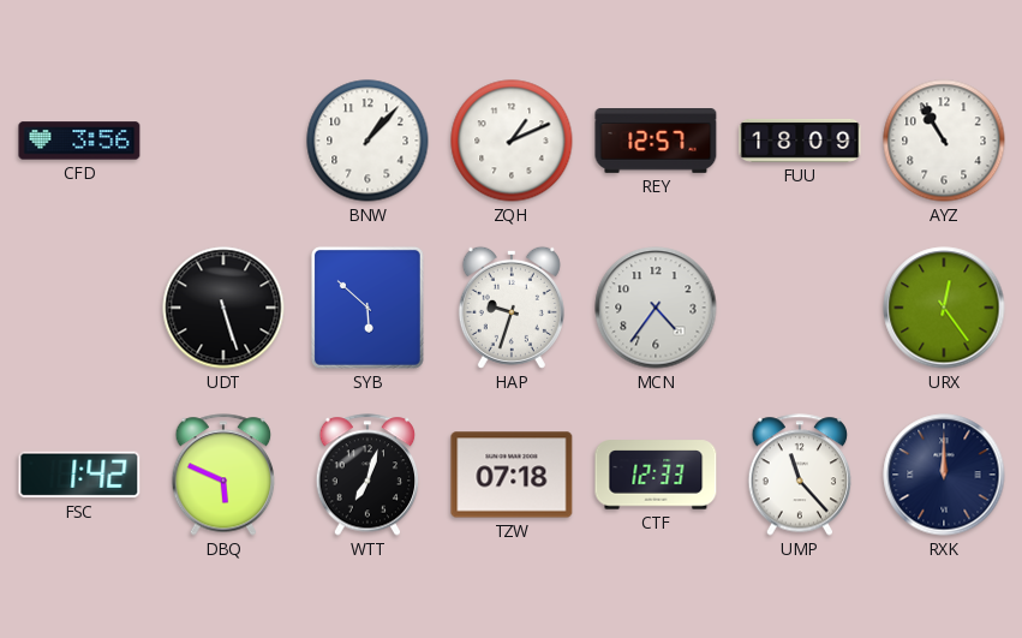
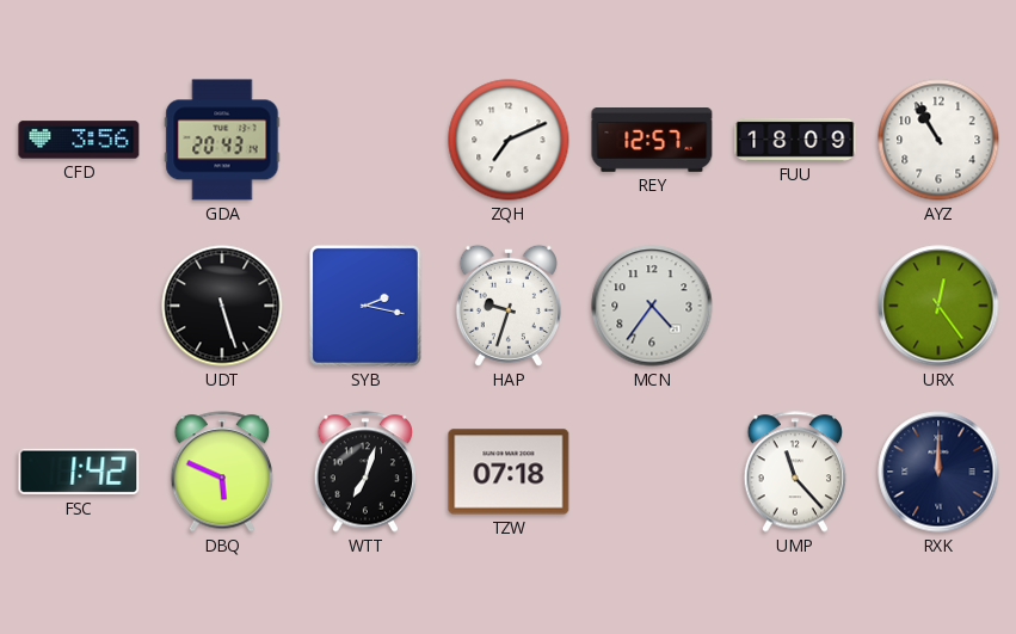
GDA: none -> 20:43
BNW: 1:07 -> none
ZQH: 1:11 -> 7:11
SYB: 5:52 -> 2:17
CTF: 12:33 -> none
